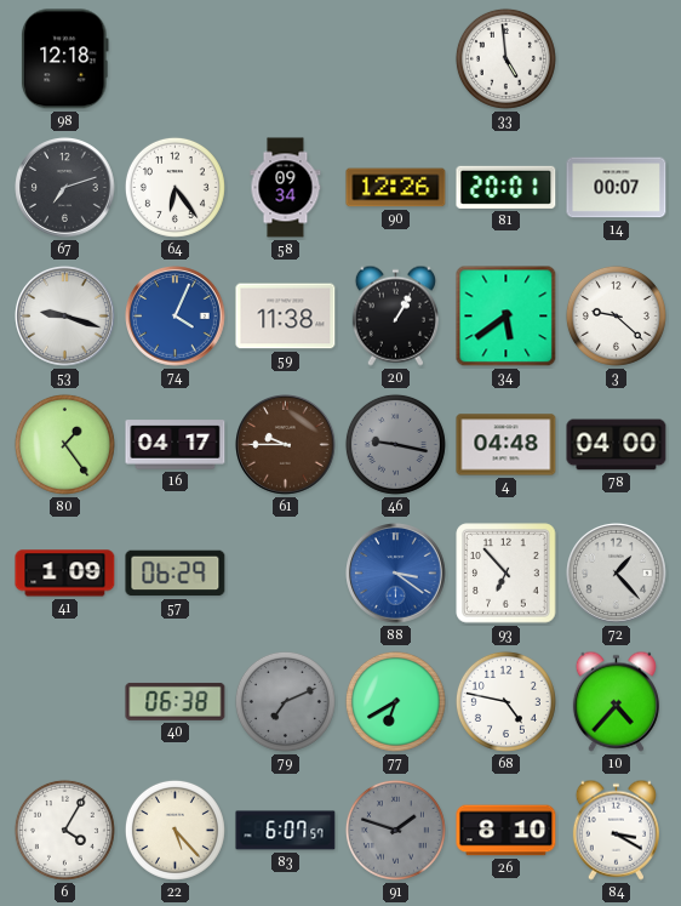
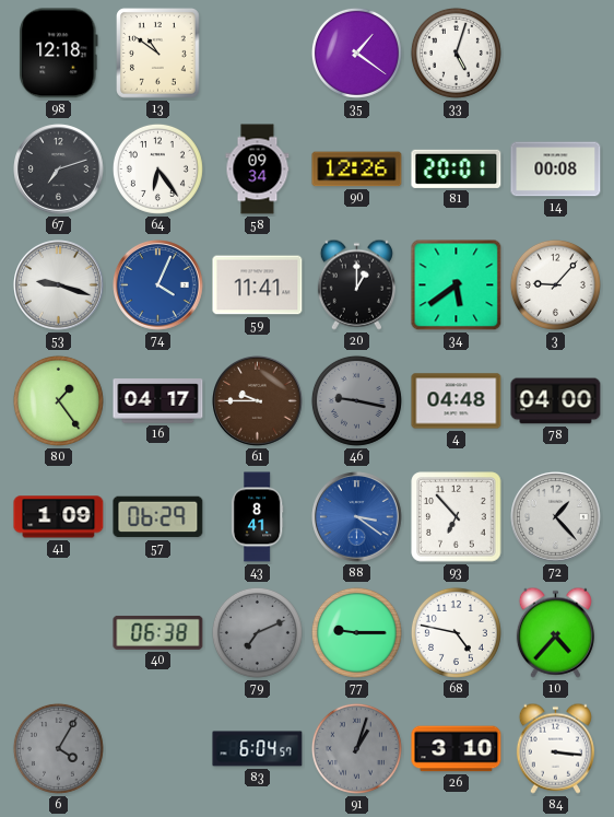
13: none -> 10:51
35: none -> 1:21
33: 4:59 -> 5:03
14: 00:07 -> 00:08
59: 11:38 -> 11:41
20: 1:05 -> 1:00
3: 9:22 -> 9:07
43: none -> 8:41
77: 6:40 -> 9:15
6 dial: white -> grey
22: 5:23 -> none
83: 6:07 -> 6:04
91: 1:48 -> 1:03
26: 8:10 -> 3:10
84: 3:20 -> 3:16
